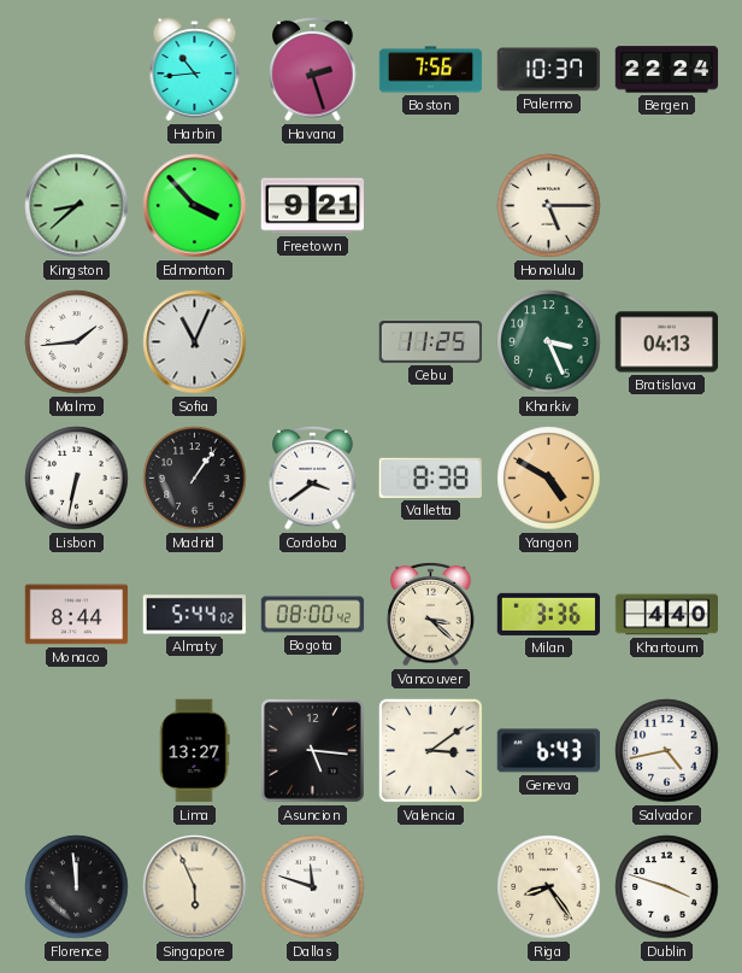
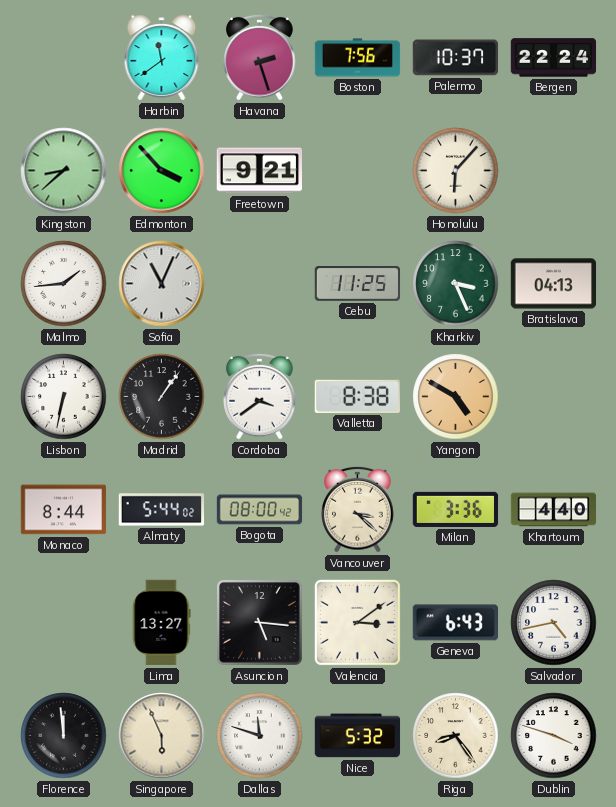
Harbin: 10:44 -> 11:39
Honolulu: 5:15 -> 6:07
Nice: none -> 5:32
